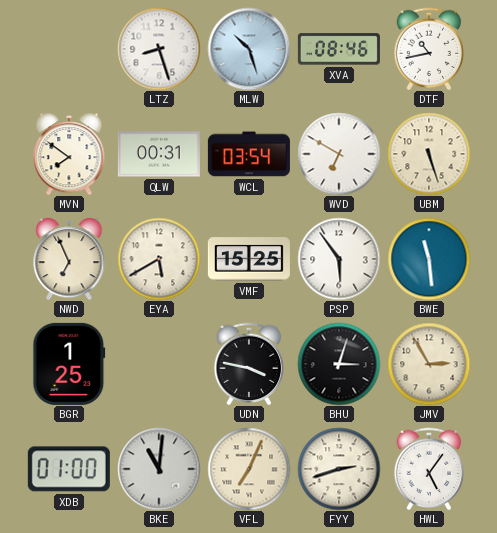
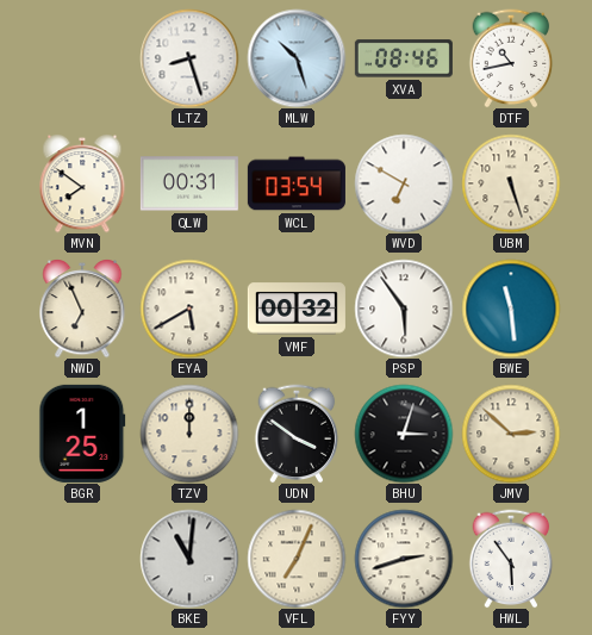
VMF: 15:25 -> 00:32
TZV: none -> 12:00
UDN: 3:47 -> 3:51
JMV: 2:55 -> 2:52
XDB: 01:00 -> none
HWL: 5:06 -> 5:54
